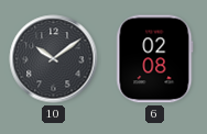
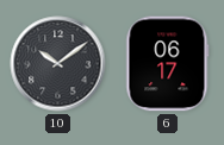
6: 02:08 -> 06:17
